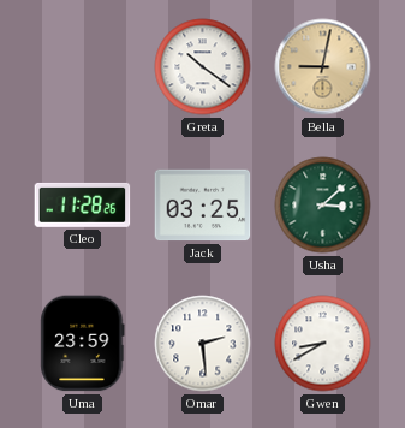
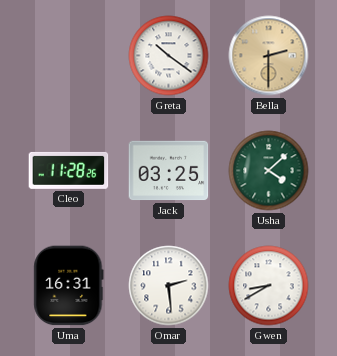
Bella: 9:02 -> 2:30
Usha: 3:08 -> 4:08
Uma: 23:59 -> 16:31
